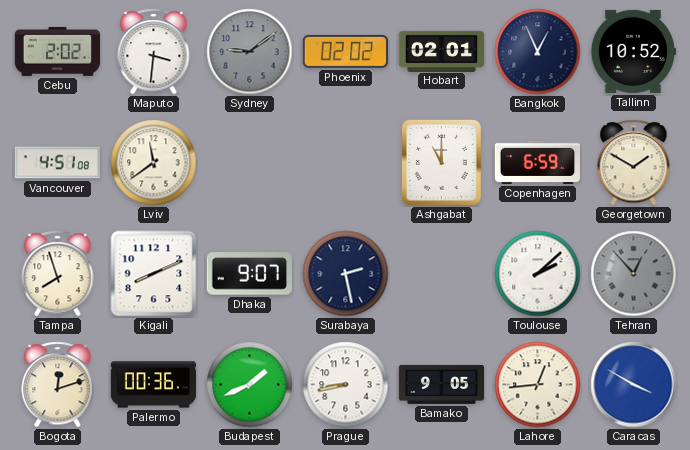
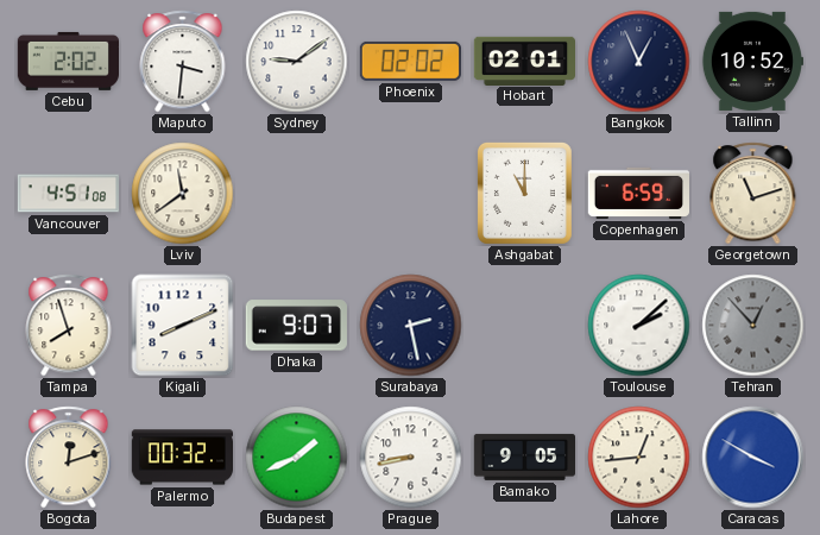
Sydney dial: grey -> white
Georgetown: 1:50 -> 11:12
Palermo: 00:36 -> 00:32
